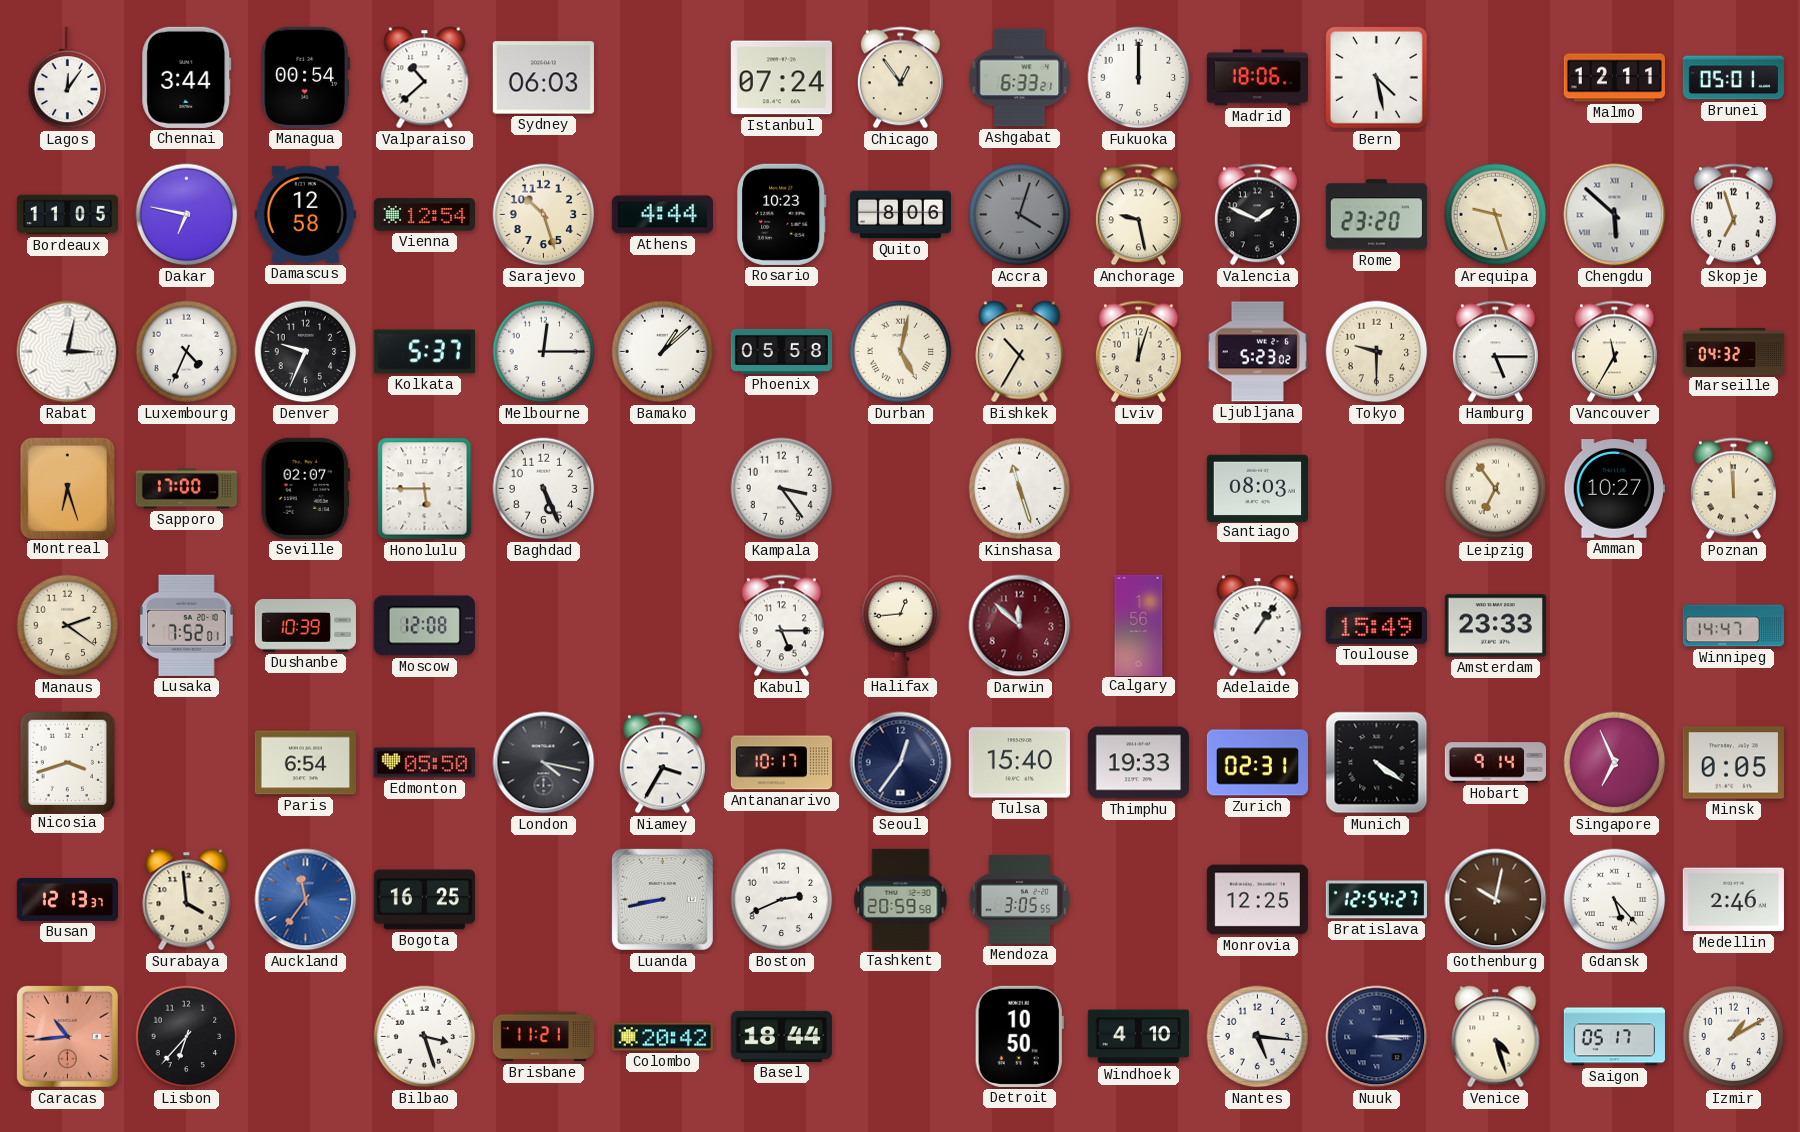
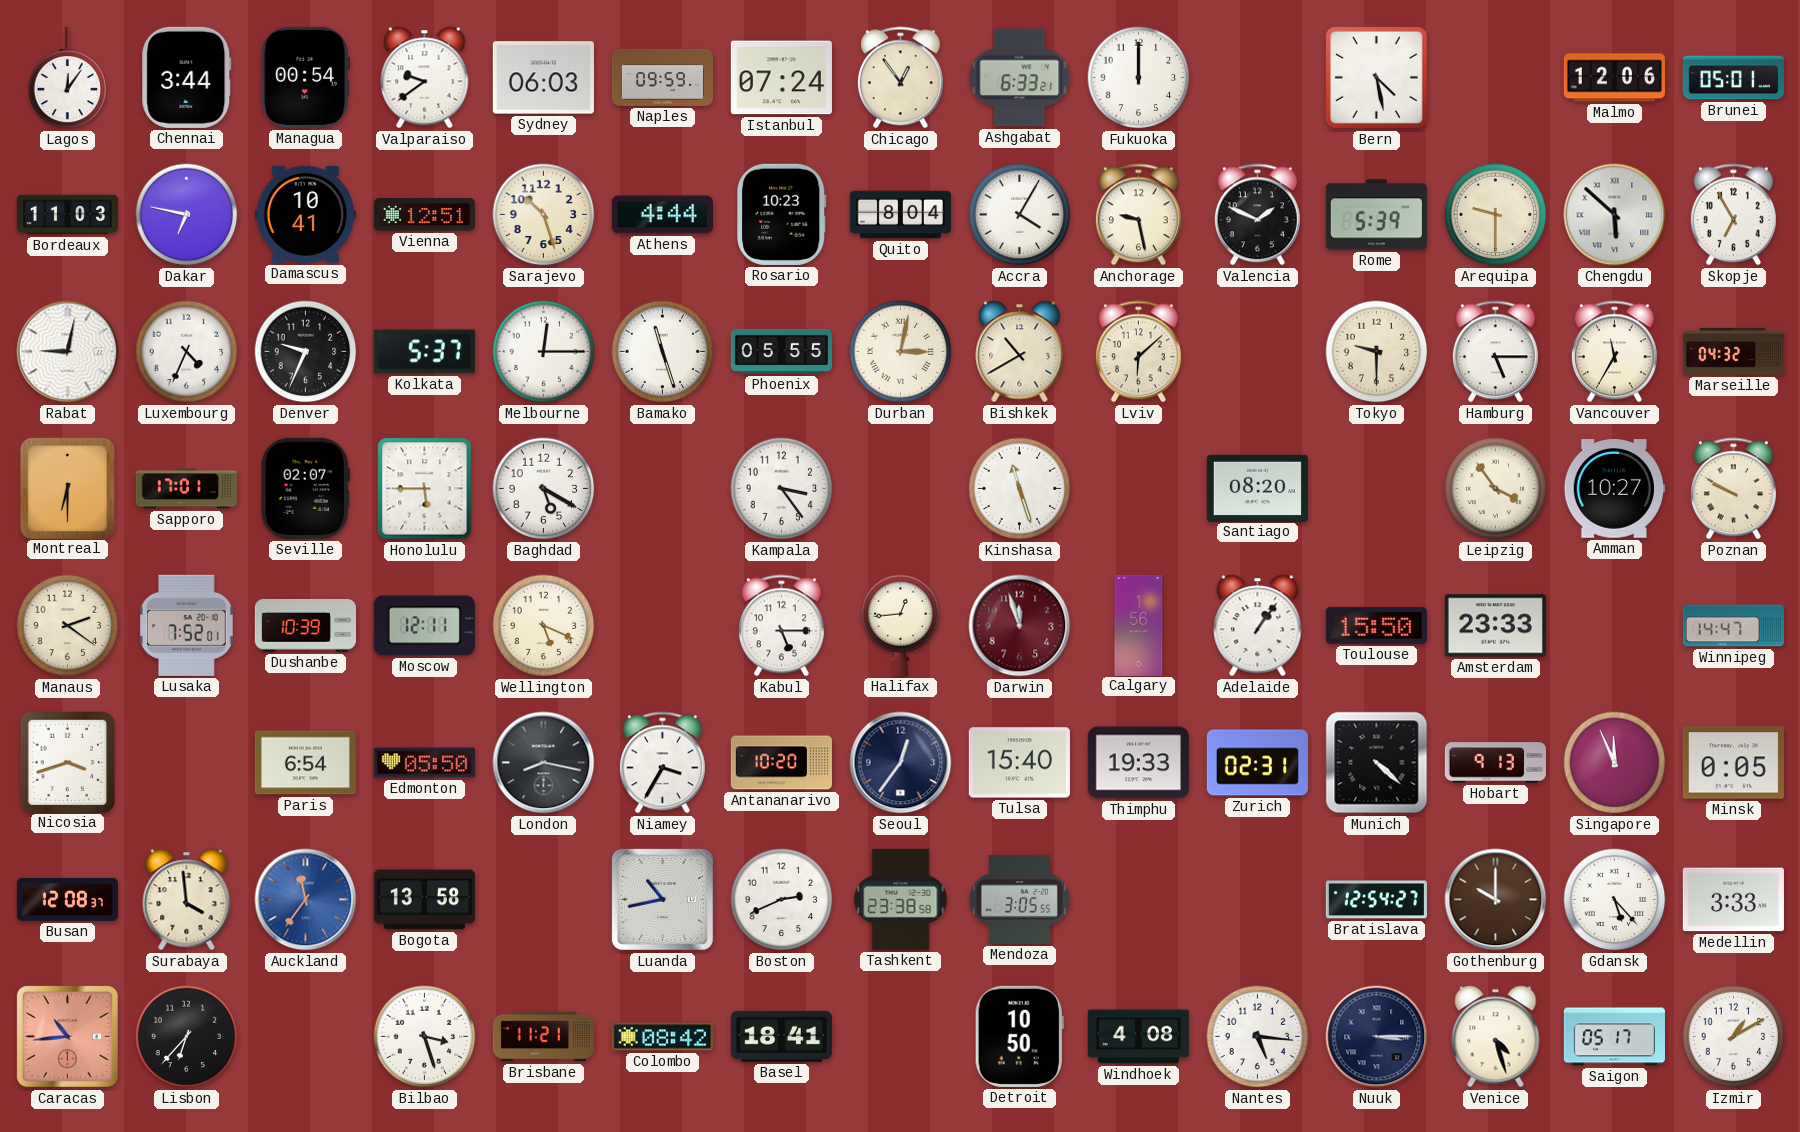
Valparaiso: 10:38 -> 9:39
Naples: none -> 09:59
Madrid: 18:06 -> none
Malmo: 12:11 -> 12:06
Bordeaux: 11:05 -> 11:03
Damascus: 12:58 -> 10:41
Vienna: 12:54 -> 12:51
Quito: 8:06 -> 8:04
Accra: 4:03 -> 4:05
Accra dial: grey -> white
Rome: 23:20 -> 5:39
Arequipa: 9:27 -> 9:30
Skopje: 6:57 -> 6:55
Rabat: 3:02 -> 9:02
Bamako: 1:08 -> 11:27
Phoenix: 05:58 -> 05:55
Durban: 5:02 -> 3:02
Bishkek: 10:35 -> 10:40
Lviv: 12:03 -> 6:08
Ljubljana: 5:23 -> none
Montreal: 6:27 -> 6:30
Sapporo: 17:00 -> 17:01
Baghdad: 5:26 -> 5:20
Santiago: 08:03 -> 08:20
Leipzig: 6:54 -> 3:54
Poznan: 11:59 -> 9:50
Moscow: 12:08 -> 12:11
Wellington: none -> 5:19
Darwin: 11:52 -> 11:57
Toulouse: 15:49 -> 15:50
London: 4:17 -> 8:17
Antananarivo: 10:17 -> 10:20
Munich: 4:21 -> 4:22
Hobart: 9:14 -> 9:13
Singapore: 6:56 -> 11:56
Busan: 12:13 -> 12:08
Bogota: 16:25 -> 13:58
Luanda: 8:43 -> 10:43
Tashkent: 20:59 -> 23:38
Monrovia: 12:25 -> none
Gothenburg: 10:02 -> 10:00
Medellin: 2:46 -> 3:33
Colombo: 20:42 -> 08:42
Basel: 18:44 -> 18:41
Windhoek: 4:10 -> 4:08
